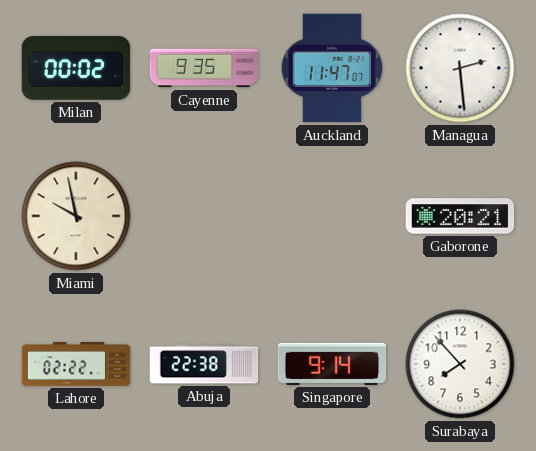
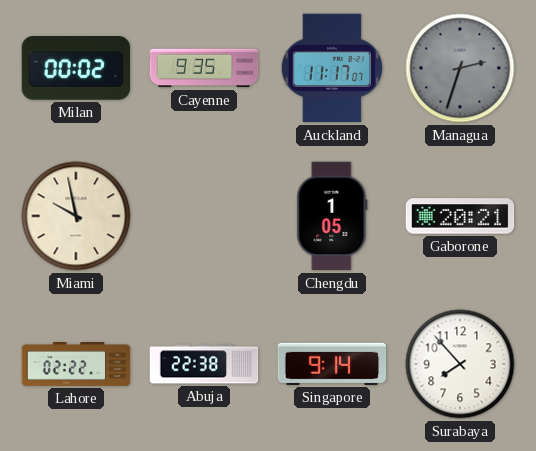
Auckland: 11:47 -> 11:17
Managua: 2:29 -> 2:33
Managua dial: white -> grey
Chengdu: none -> 1:05
